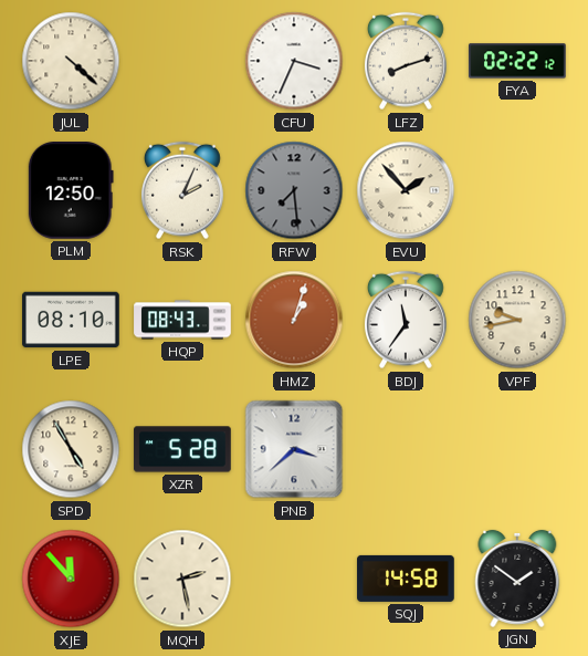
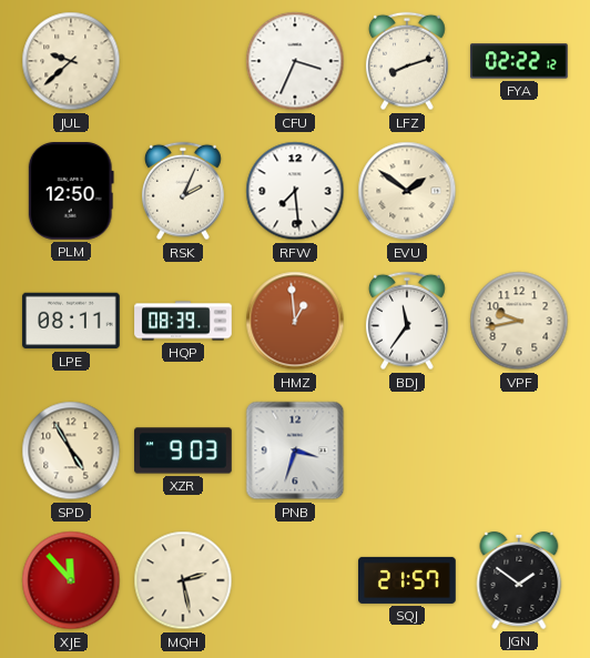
JUL: 4:22 -> 9:38
RFW dial: grey -> white
EVU: 1:53 -> 1:51
LPE: 08:10 -> 08:11
HQP: 08:43 -> 08:39
HMZ: 1:03 -> 12:59
XZR: 5:28 -> 9:03
PNB: 3:38 -> 3:33
SQJ: 14:58 -> 21:57
